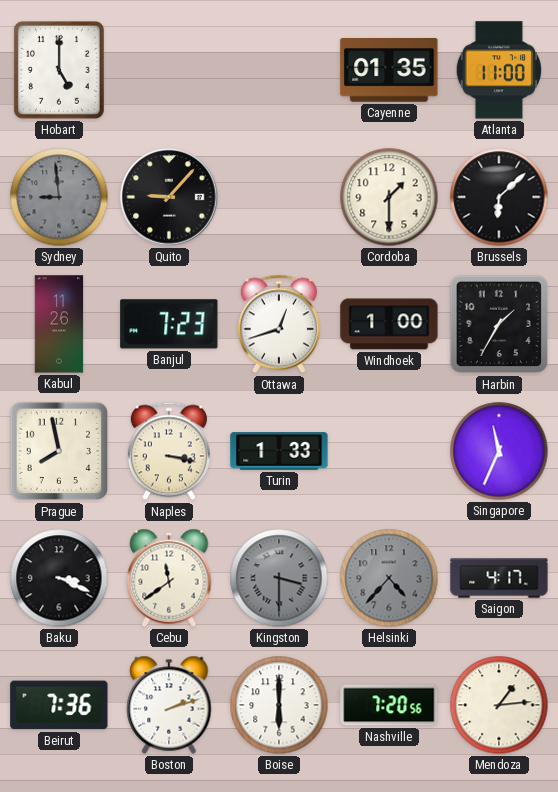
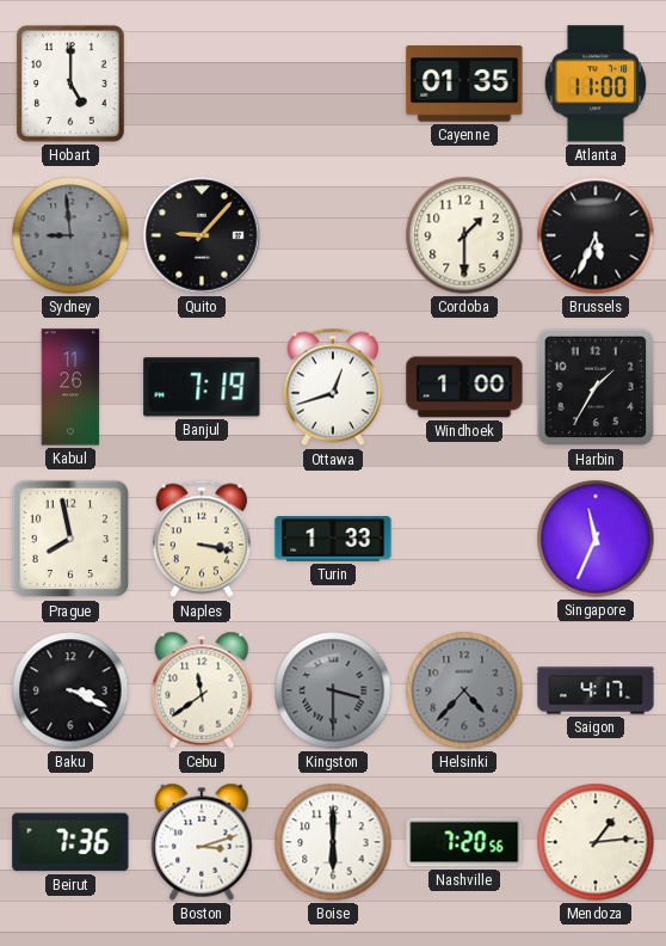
Brussels: 6:08 -> 5:34
Banjul: 7:23 -> 7:19
Boston: 2:12 -> 3:12
